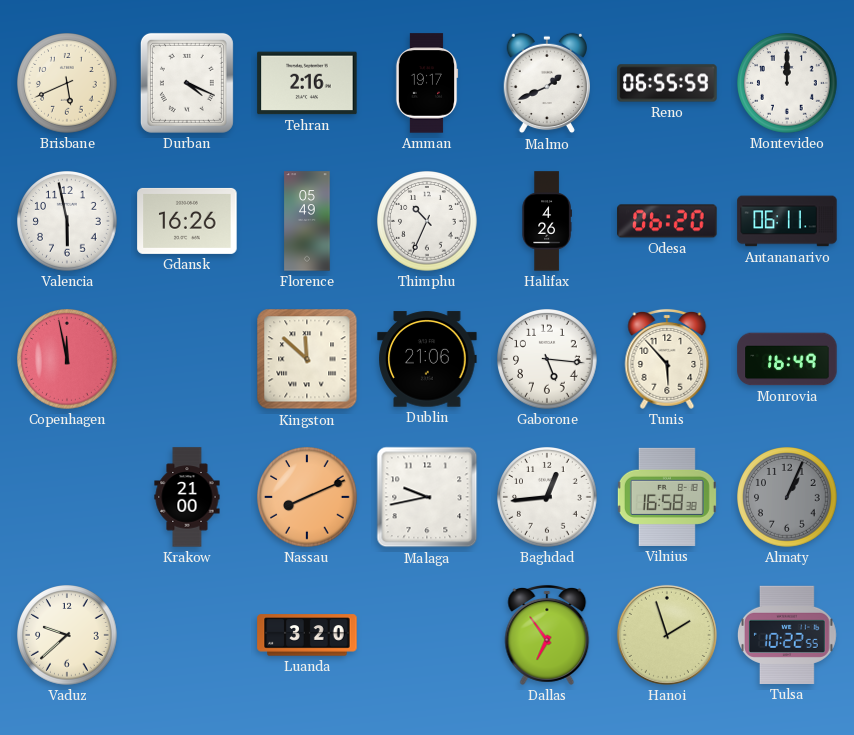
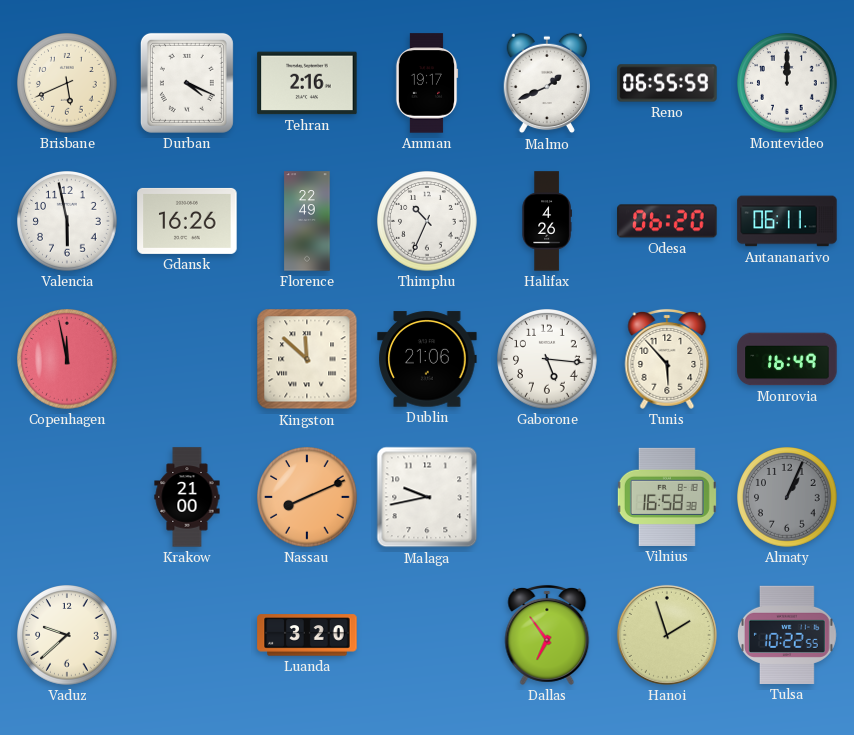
Florence: 05:49 -> 22:49
Baghdad: 12:44 -> none
